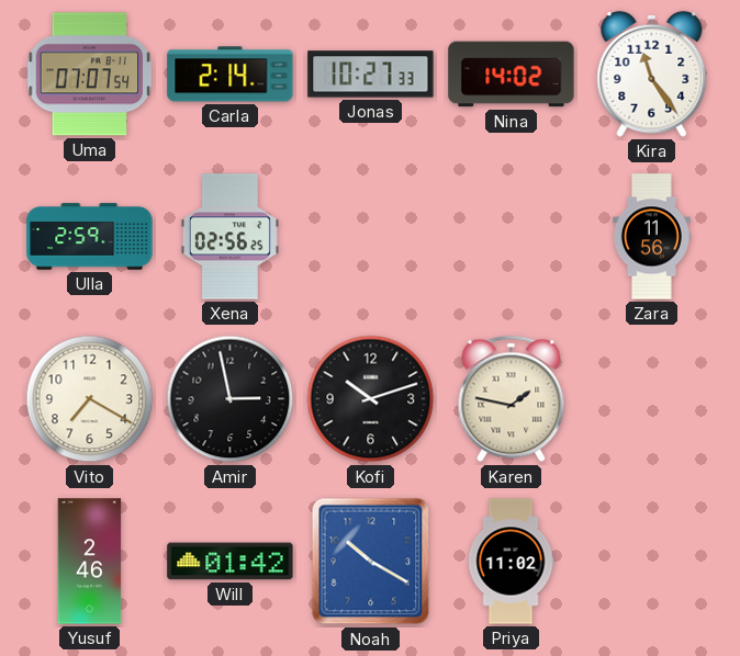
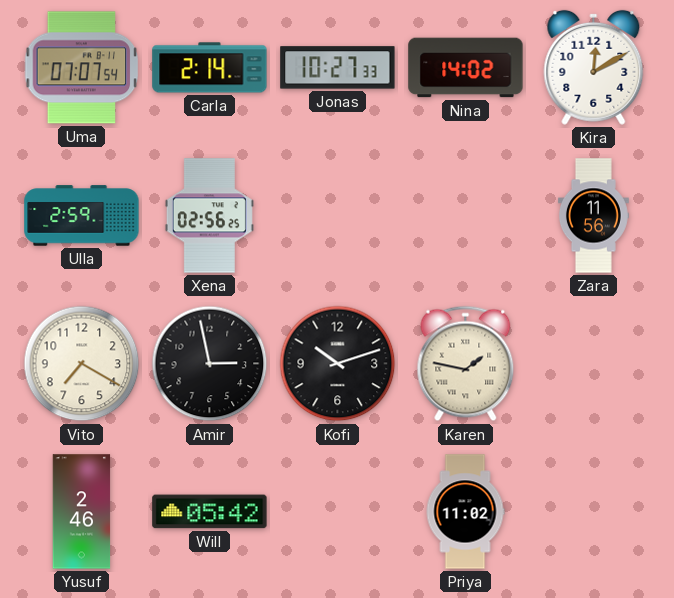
Kira: 11:24 -> 12:10
Will: 01:42 -> 05:42
Noah: 10:20 -> none
